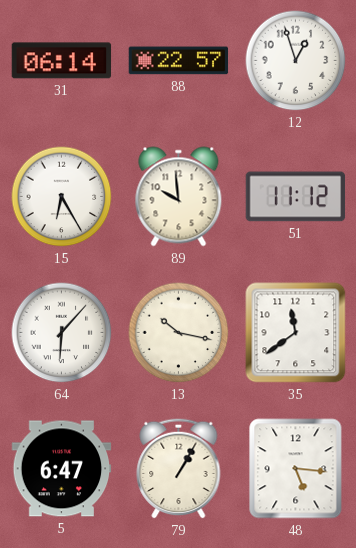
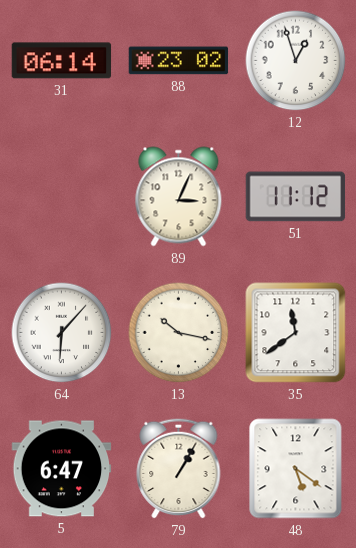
88: 22:57 -> 23:02
15: 6:25 -> none
89: 9:59 -> 3:04
48: 5:16 -> 5:21
